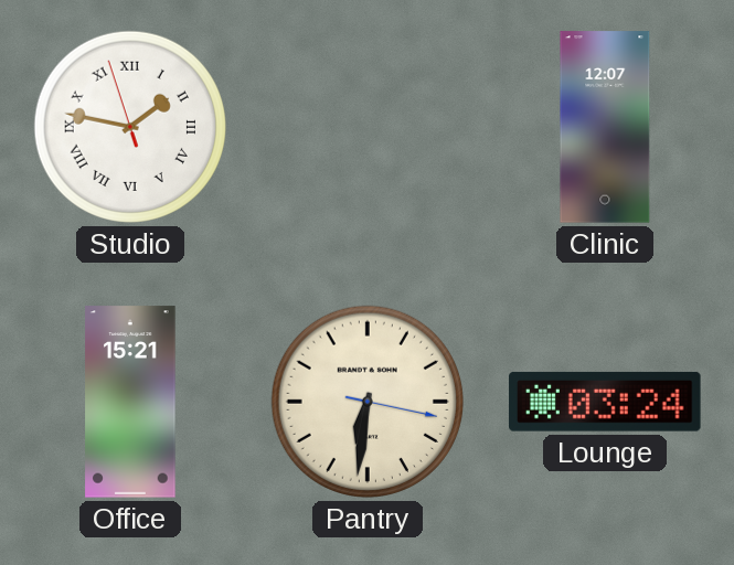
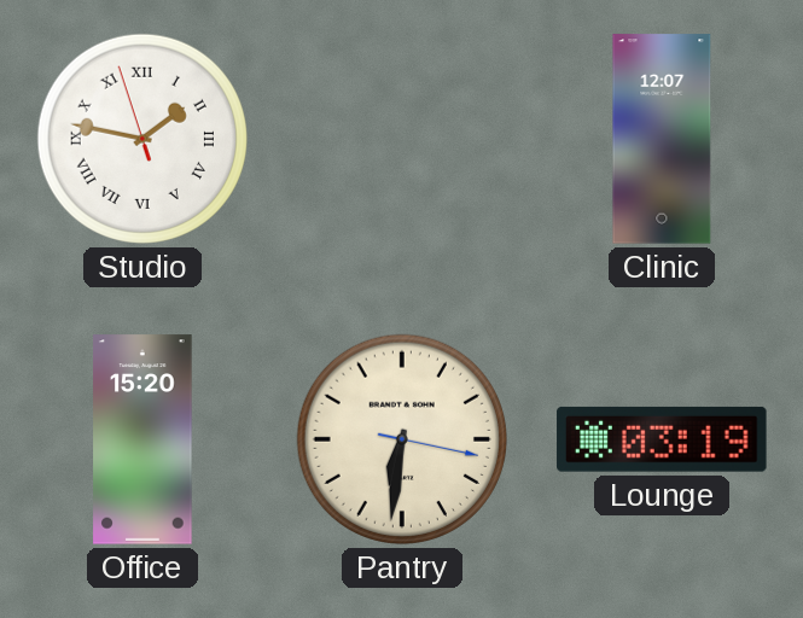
Office: 15:21 -> 15:20
Lounge: 03:24 -> 03:19
